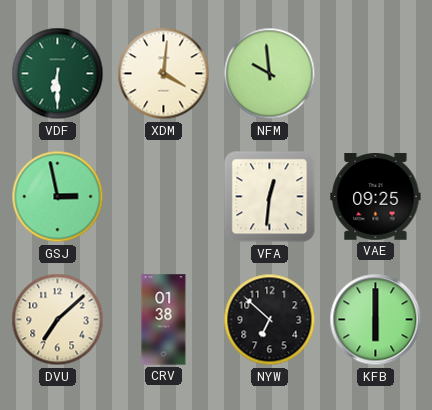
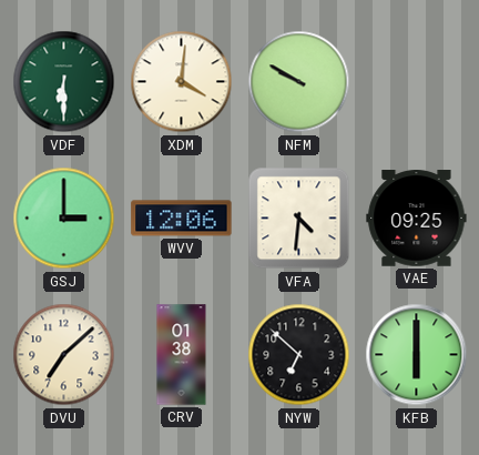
NFM: 9:59 -> 9:50
GSJ: 2:58 -> 3:00
WVV: none -> 12:06
VFA: 12:31 -> 4:31
